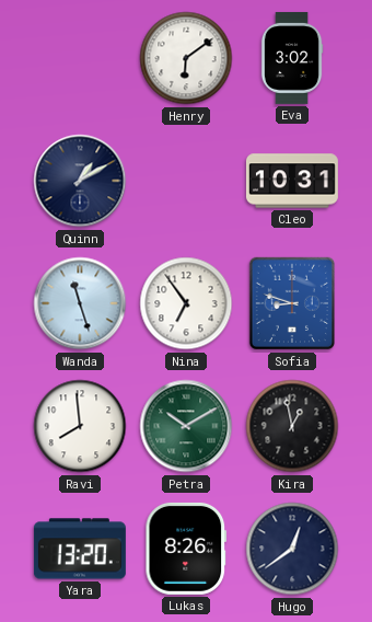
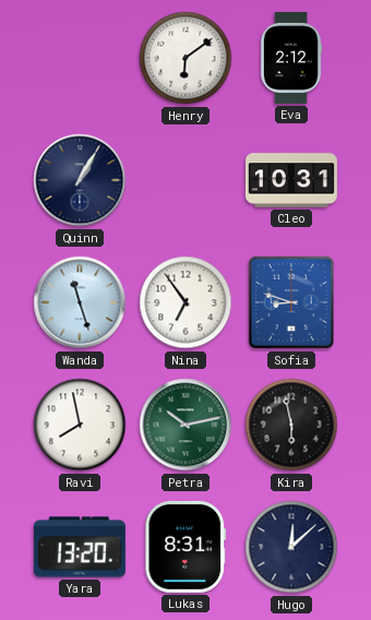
Eva: 3:02 -> 2:12
Quinn: 1:10 -> 1:05
Ravi: 7:59 -> 7:58
Petra: 10:10 -> 10:13
Kira: 12:58 -> 5:58
Lukas: 8:26 -> 8:31
Hugo: 12:39 -> 12:08
